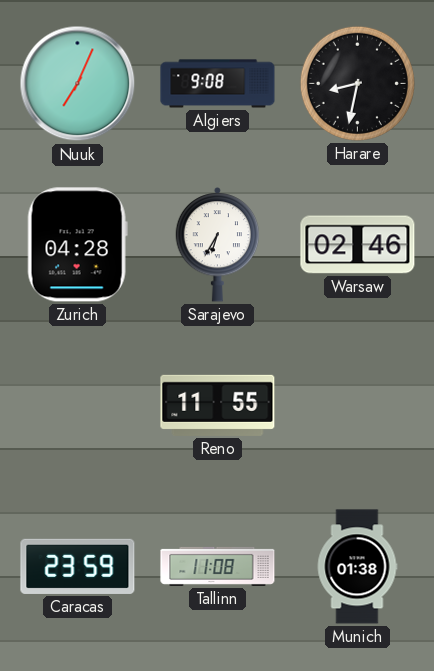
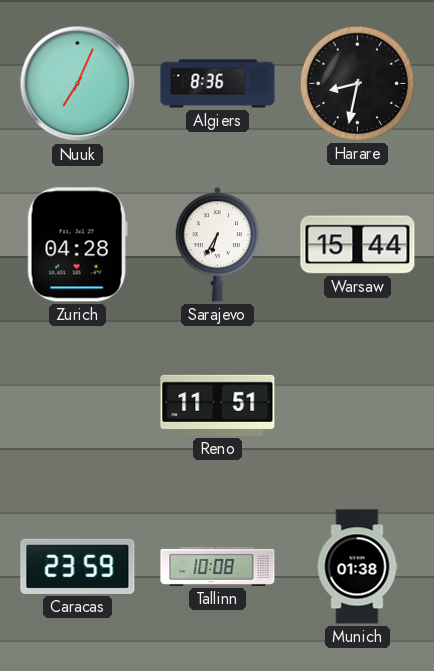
Algiers: 9:08 -> 8:36
Warsaw: 02:46 -> 15:44
Reno: 11:55 -> 11:51
Tallinn: 11:08 -> 10:08
